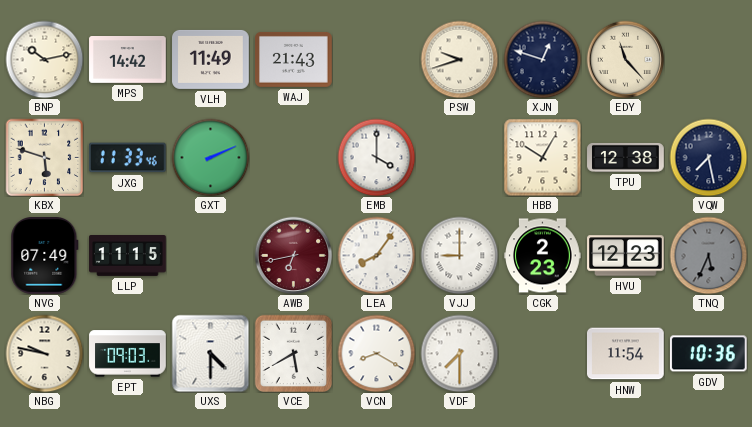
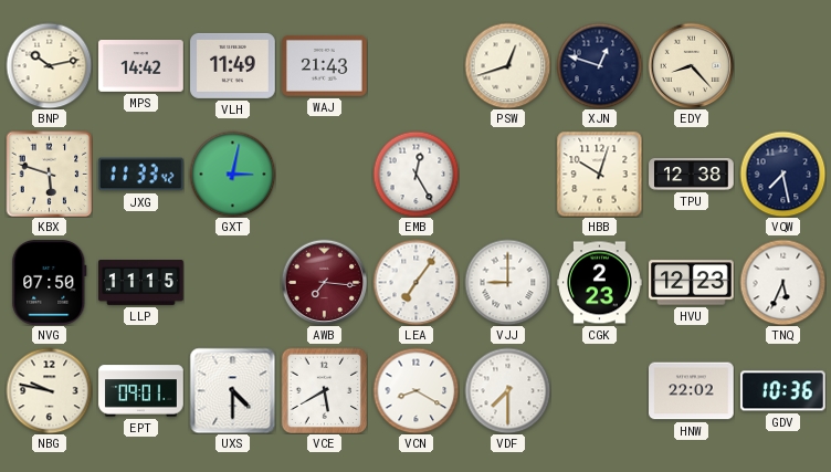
PSW: 9:42 -> 12:42
EDY: 11:23 -> 8:23
JXG: 11:33:46 -> 11:33:42
GXT: 2:11 -> 3:02
EMB: 4:00 -> 12:25
HBB: 10:05 -> 10:03
NVG: 07:49 -> 07:50
AWB: 6:43 -> 7:16
LEA: 8:06 -> 7:06
TNQ dial: grey -> white
EPT: 09:03 -> 09:01
HNW: 11:54 -> 22:02
